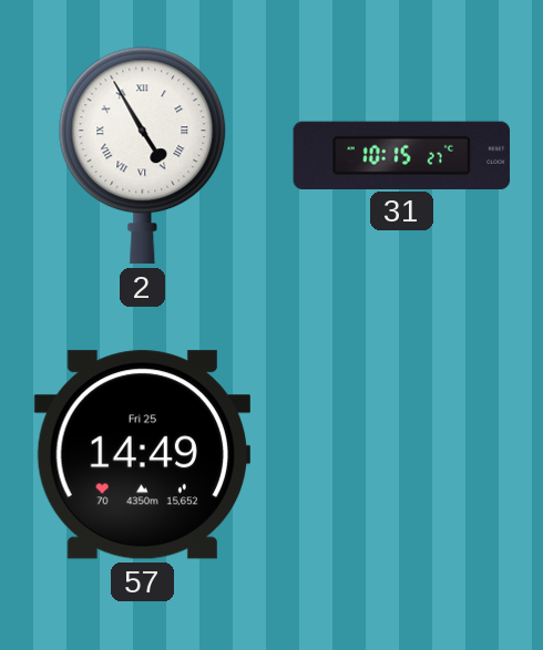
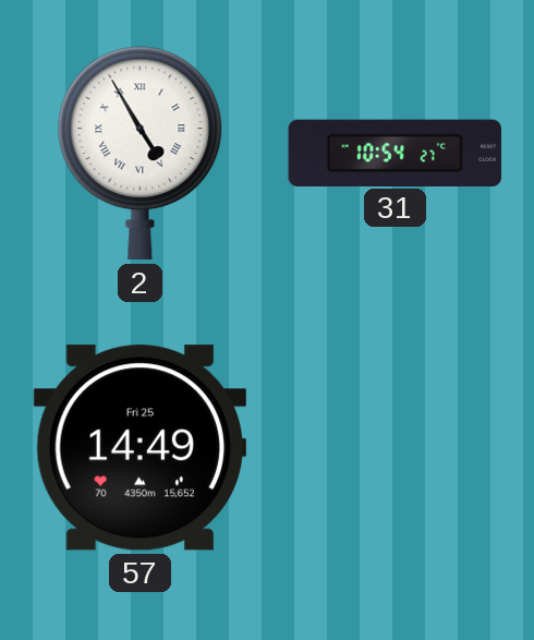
31: 10:15 -> 10:54
